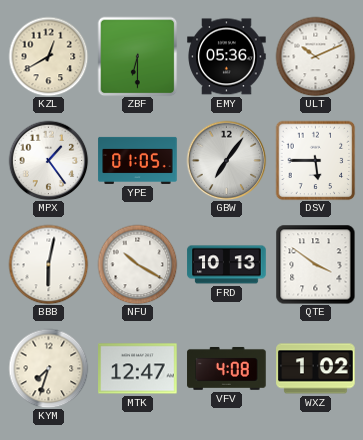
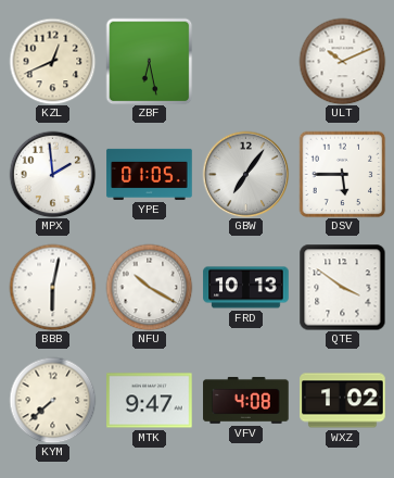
KZL: 12:40 -> 12:41
ZBF: 6:30 -> 6:28
EMY: 05:36 -> none
MPX: 1:24 -> 1:59
KYM: 7:33 -> 7:38
MTK: 12:47 -> 9:47
